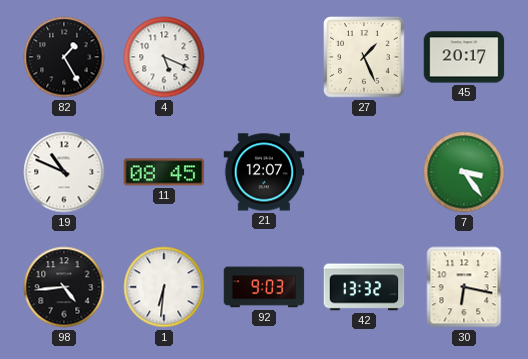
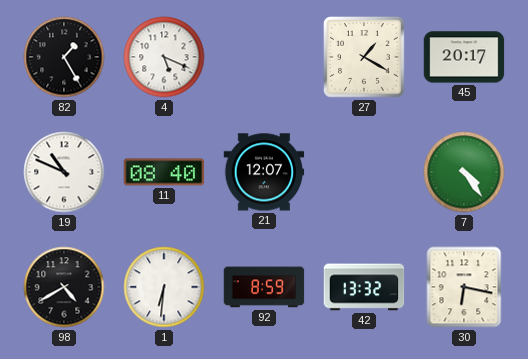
27: 1:26 -> 1:20
11: 08:45 -> 08:40
7: 3:24 -> 4:24
98: 4:44 -> 4:40
92: 9:03 -> 8:59
